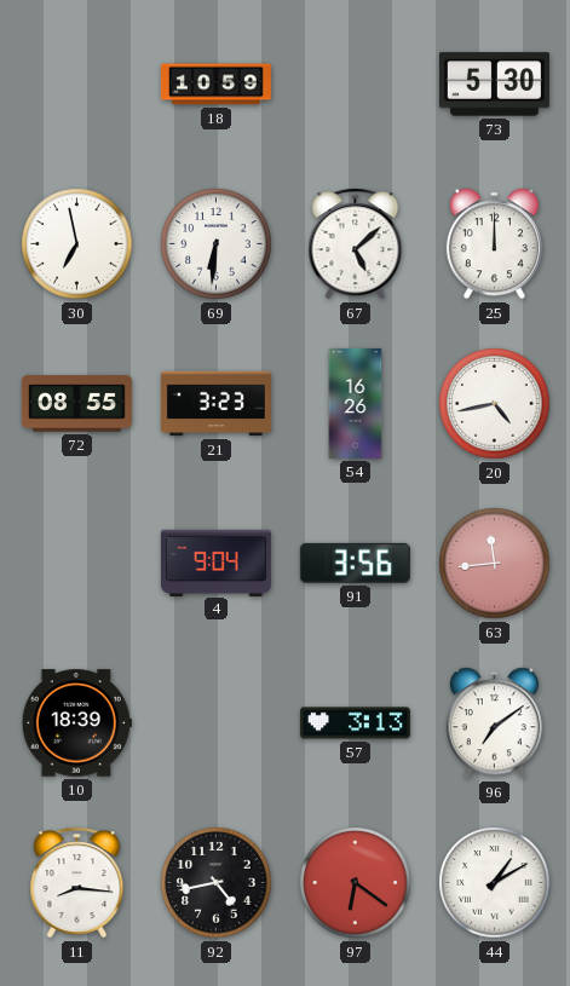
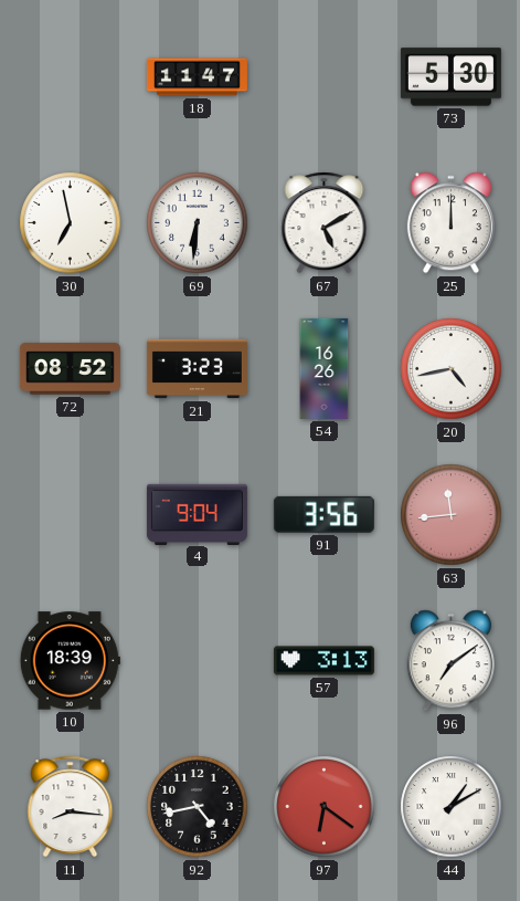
18: 10:59 -> 11:47
67: 5:08 -> 5:10
72: 08:55 -> 08:52
